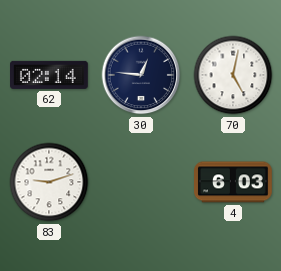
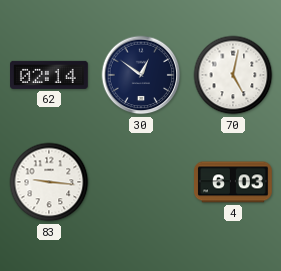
30: 12:46 -> 12:51
83: 9:12 -> 9:16
